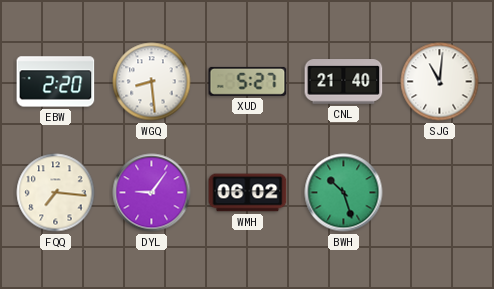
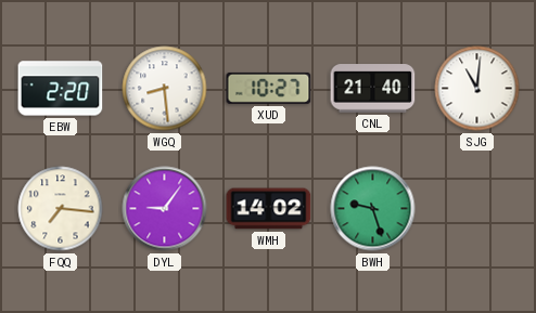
XUD: 5:27 -> 10:27
WMH: 06:02 -> 14:02
BWH: 10:27 -> 9:27
